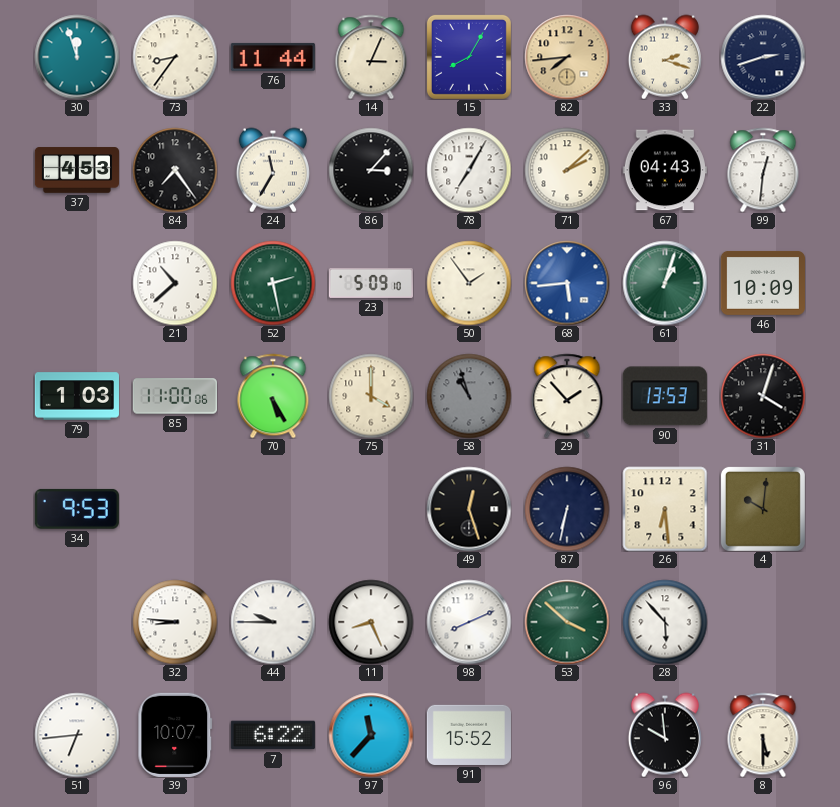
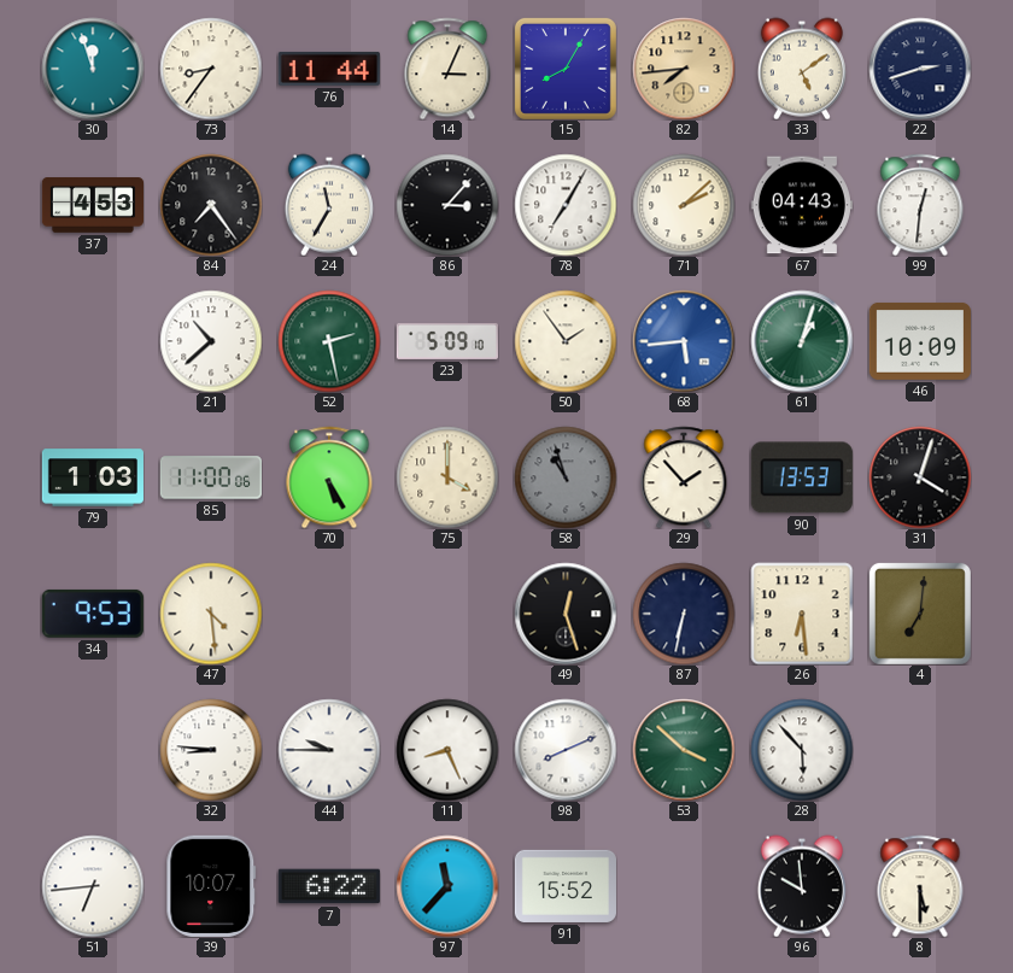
33: 2:18 -> 5:09
47: none -> 4:29
4: 10:01 -> 7:01
